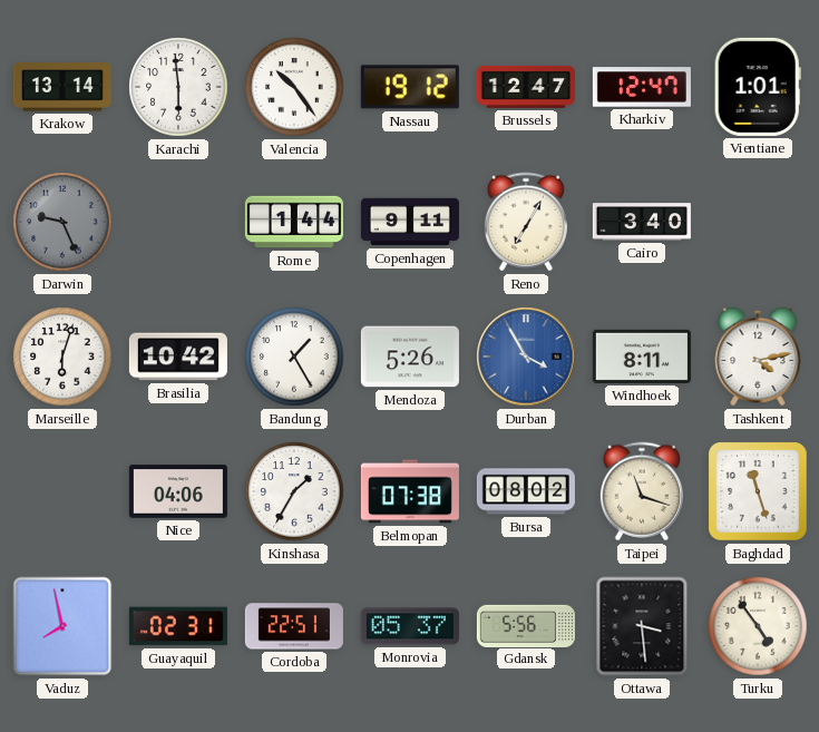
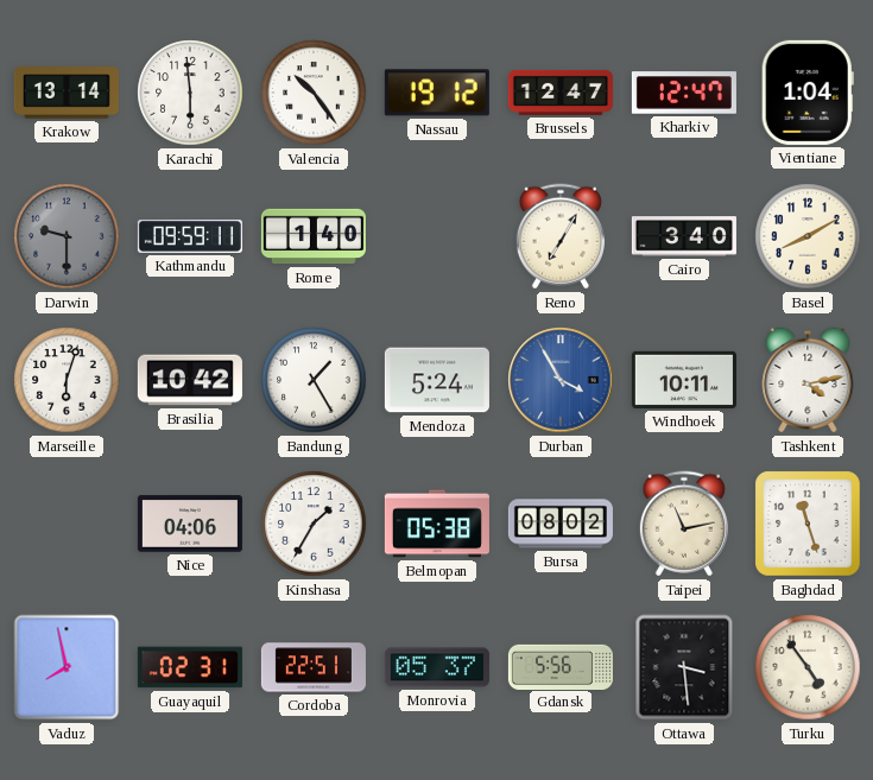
Vientiane: 1:01 -> 1:04
Darwin: 9:26 -> 9:30
Kathmandu: none -> 09:59
Rome: 1:44 -> 1:40
Copenhagen: 9:11 -> none
Basel: none -> 8:10
Mendoza: 5:26 -> 5:24
Windhoek: 8:11 -> 10:11
Belmopan: 07:38 -> 05:38
Taipei: 11:18 -> 11:13
